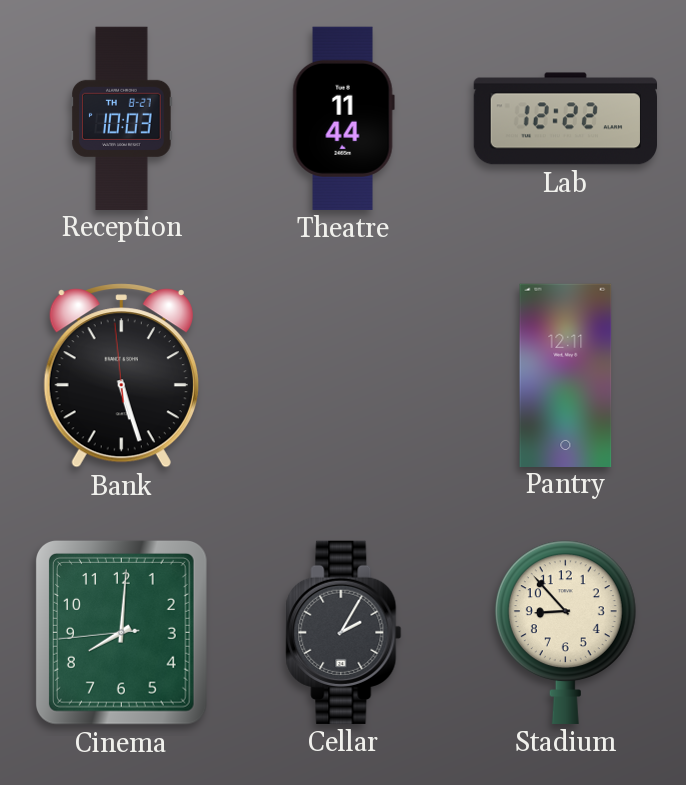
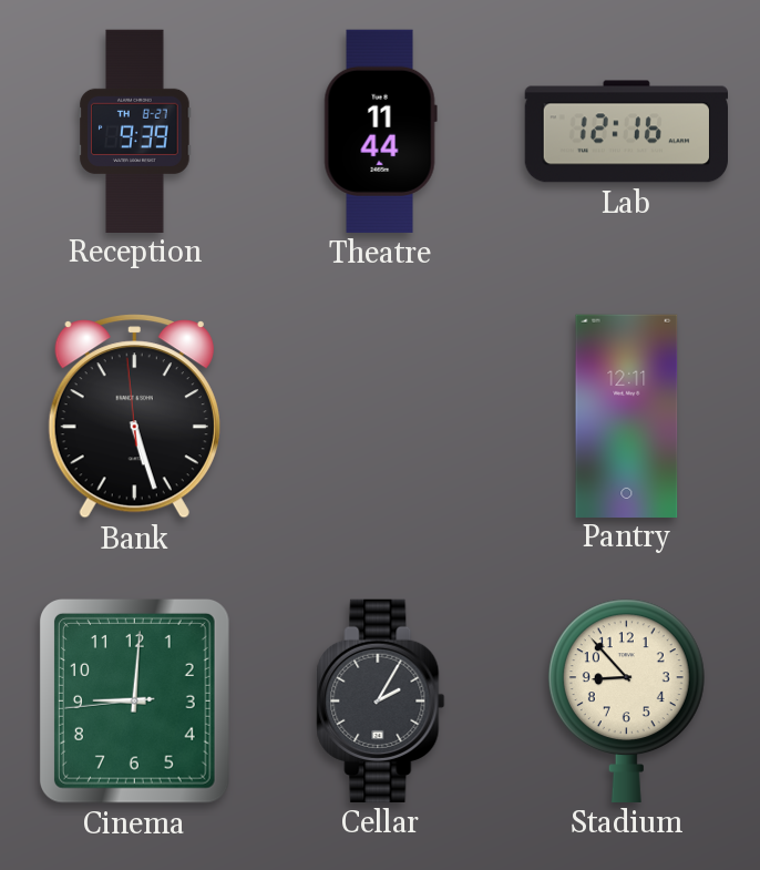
Reception: 10:03 -> 9:39
Lab: 12:22 -> 12:16
Cinema: 8:00 -> 9:00
